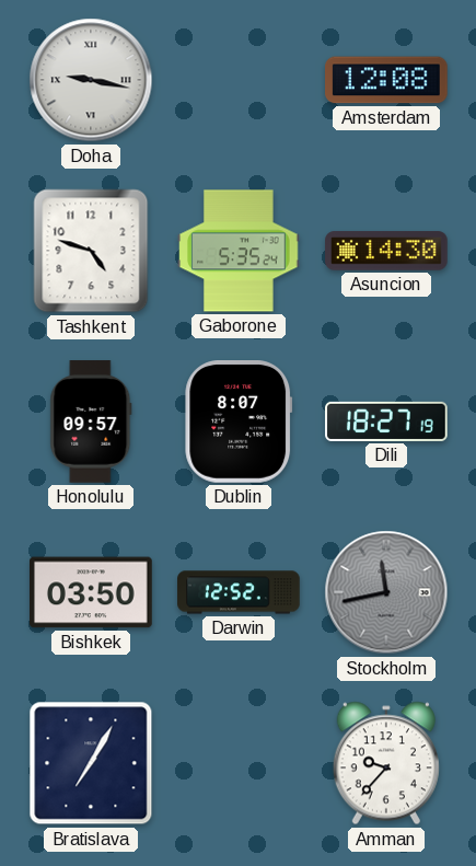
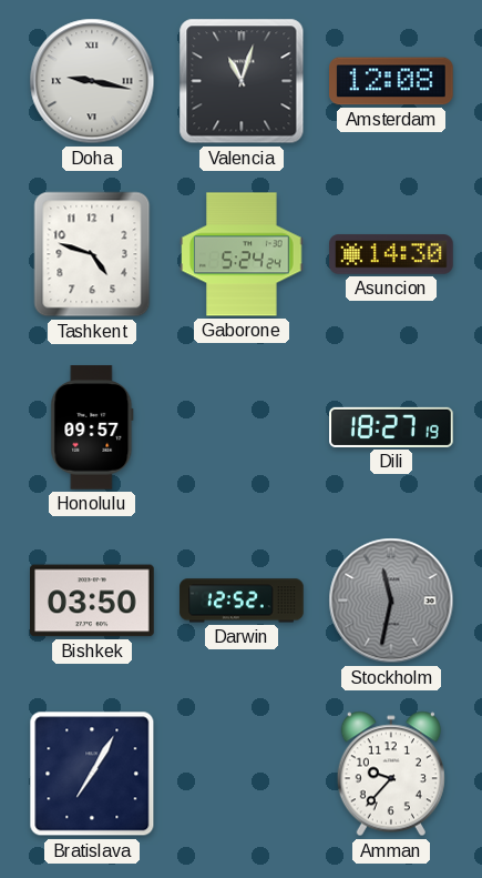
Valencia: none -> 11:03
Gaborone: 5:35 -> 5:24
Dublin: 8:07 -> none
Stockholm: 11:43 -> 11:32
